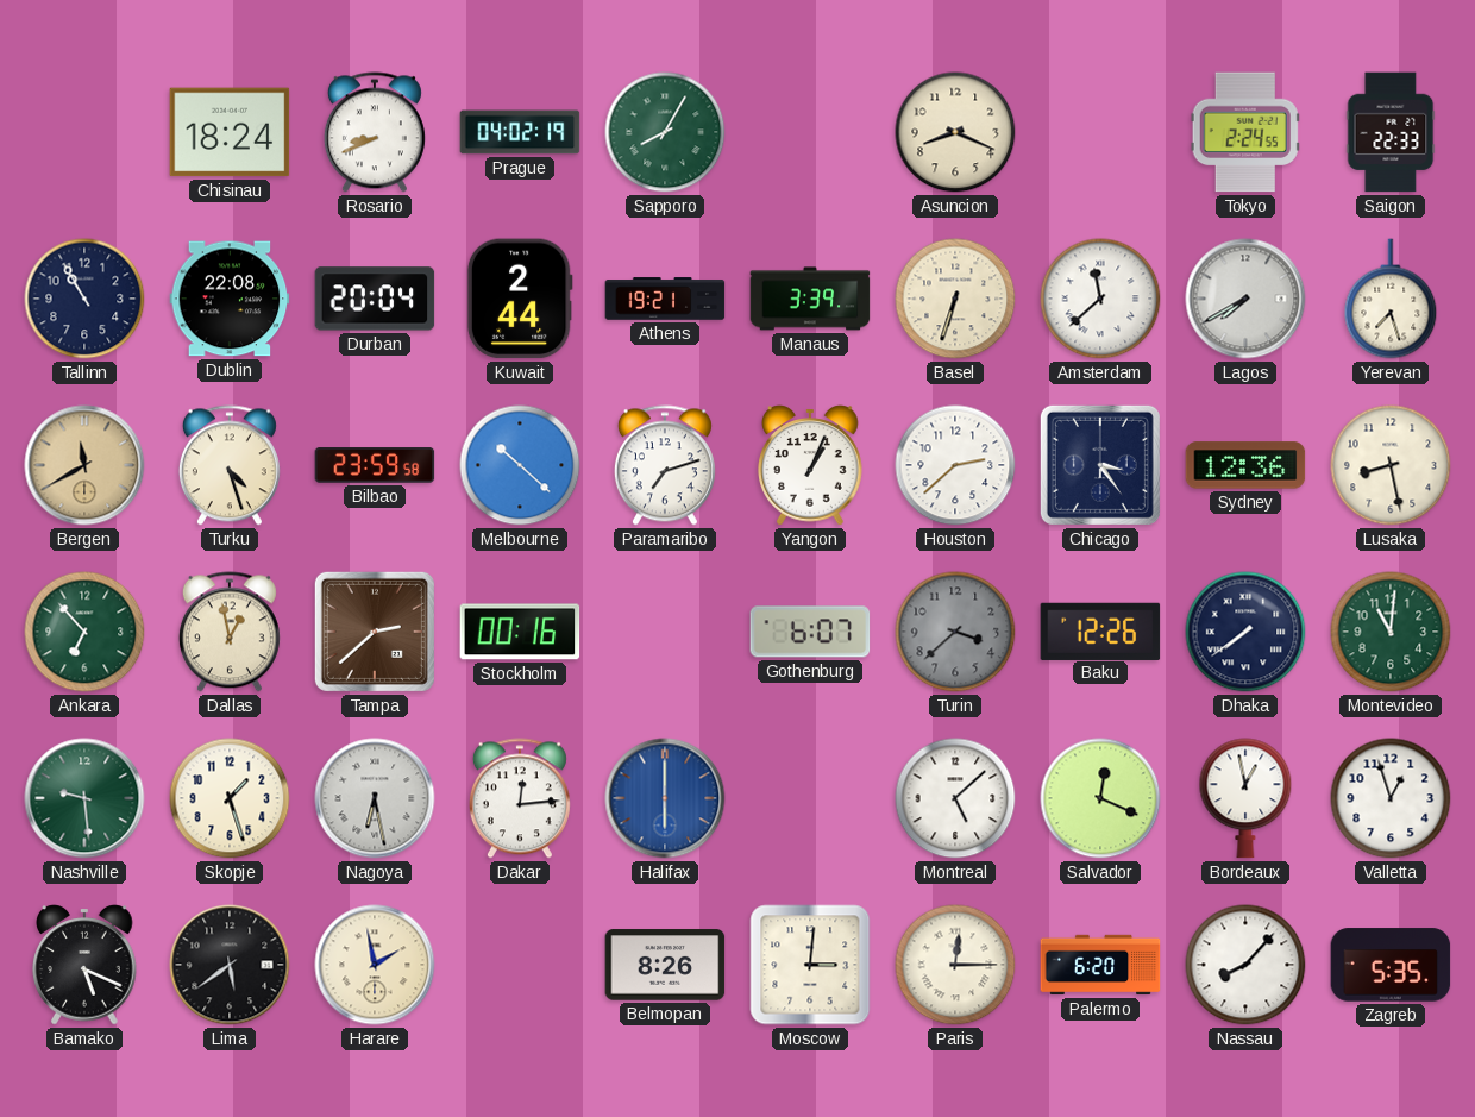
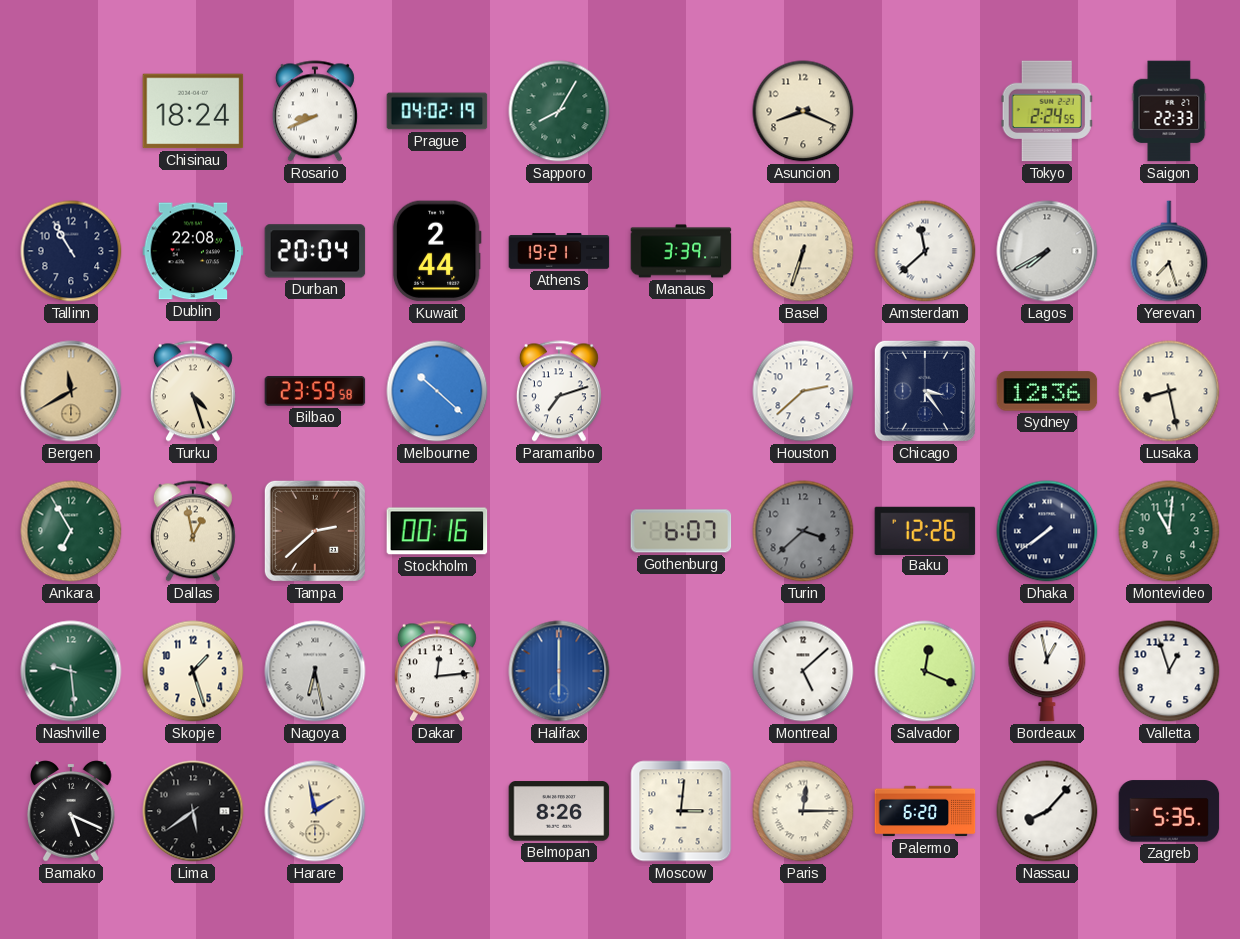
Yangon: 1:04 -> none
Ankara: 6:53 -> 6:55
